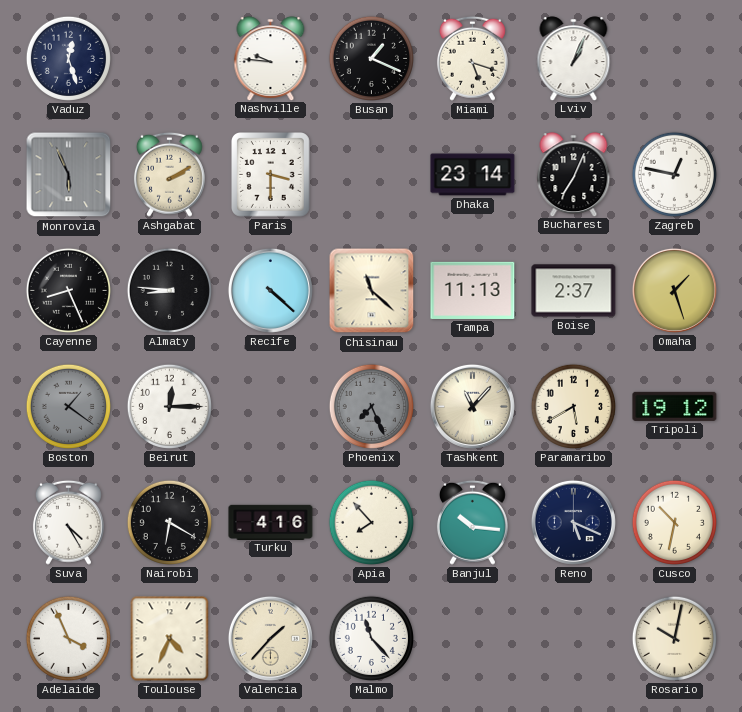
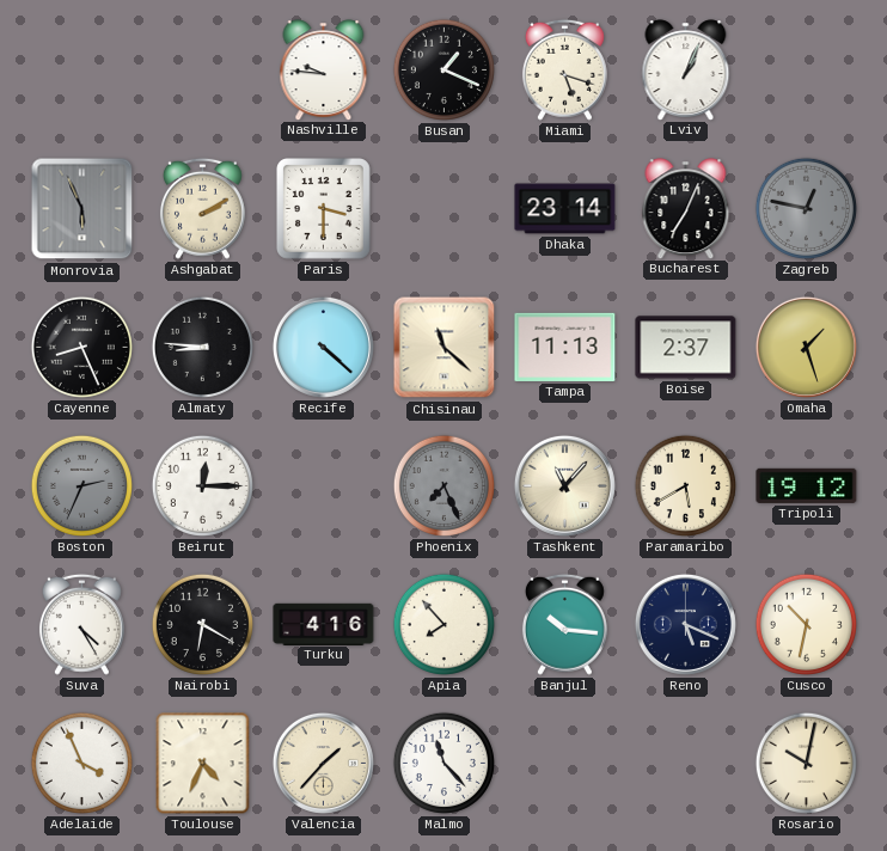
Vaduz: 12:27 -> none
Zagreb dial: white -> grey
Boston: 1:21 -> 2:34
